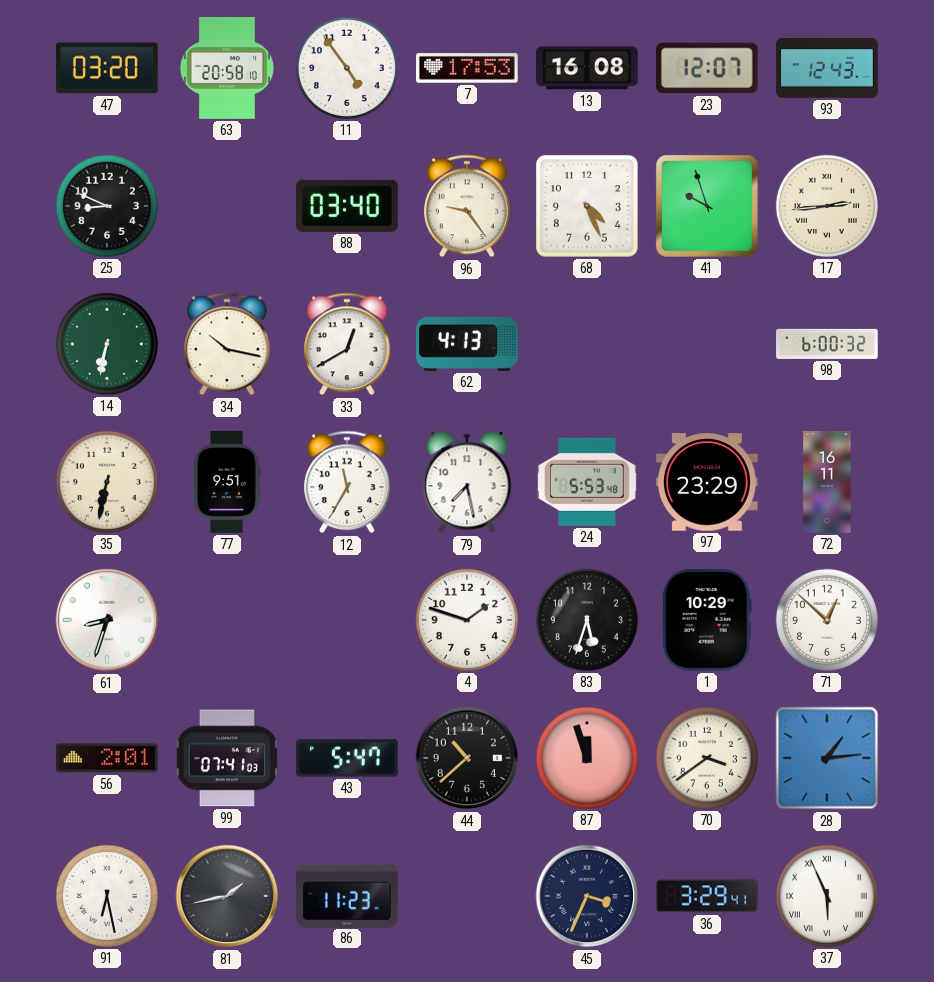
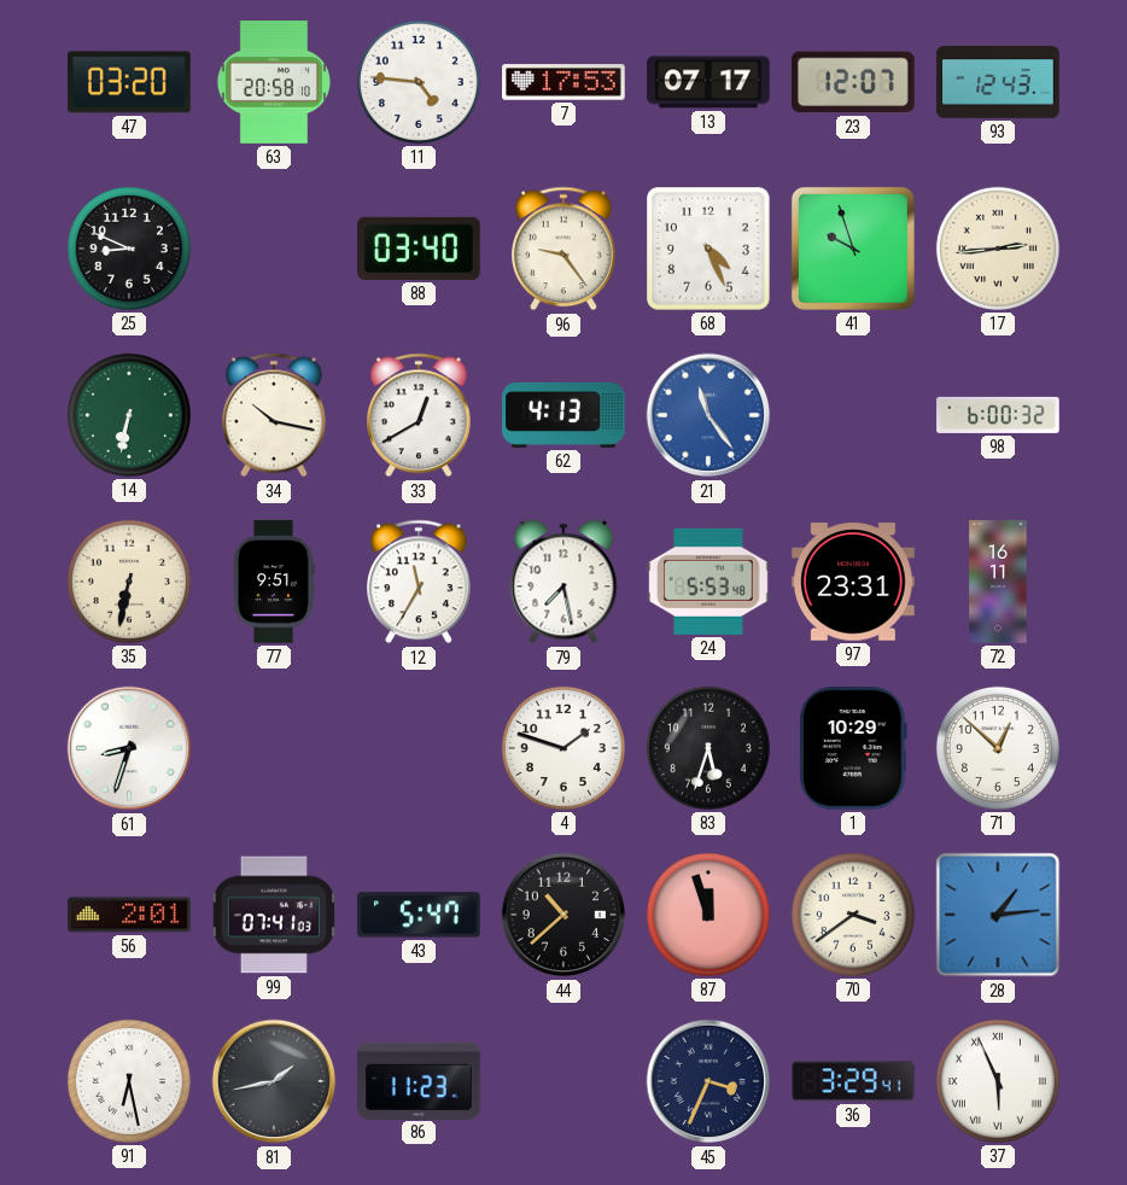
11: 4:54 -> 4:46
13: 16:08 -> 07:17
21: none -> 11:24
97: 23:29 -> 23:31
